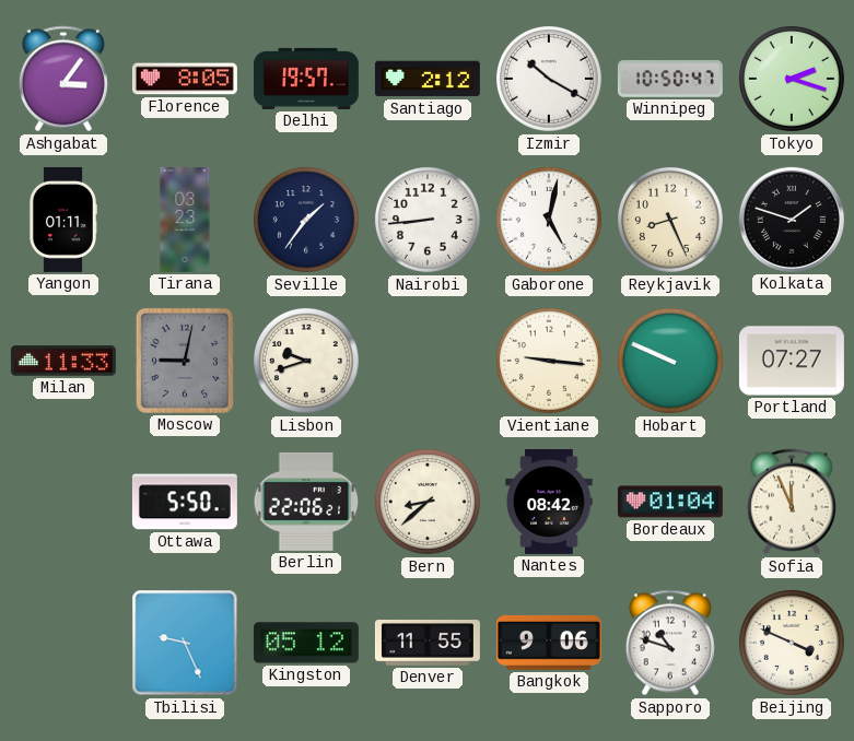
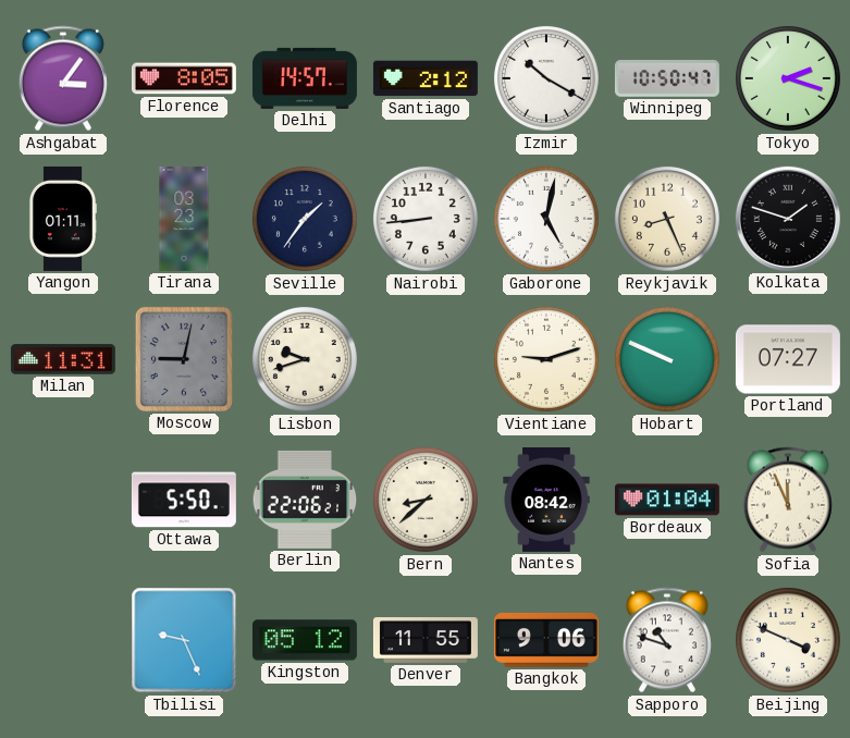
Delhi: 19:57 -> 14:57
Milan: 11:33 -> 11:31
Vientiane: 9:16 -> 9:12
